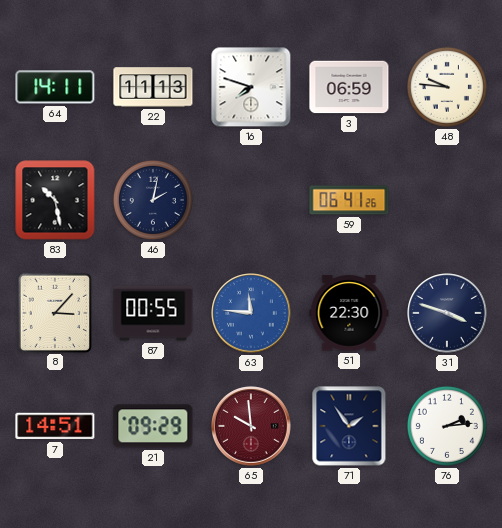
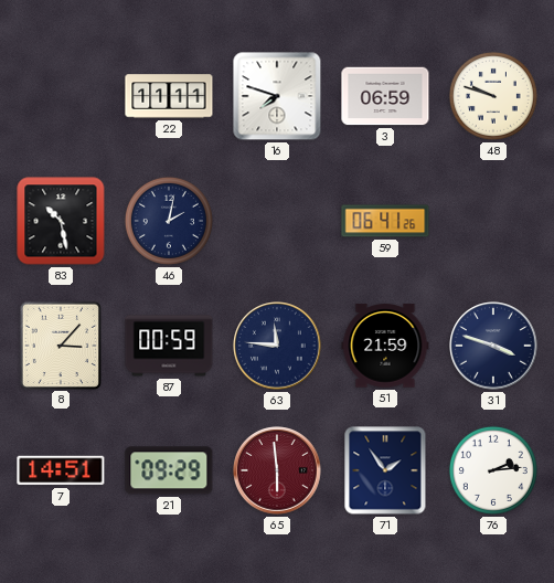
64: 14:11 -> none
22: 11:13 -> 11:11
48: 9:46 -> 9:48
87: 00:55 -> 00:59
63 dial: blue -> navy
51: 22:30 -> 21:59
65: 9:59 -> 5:59
